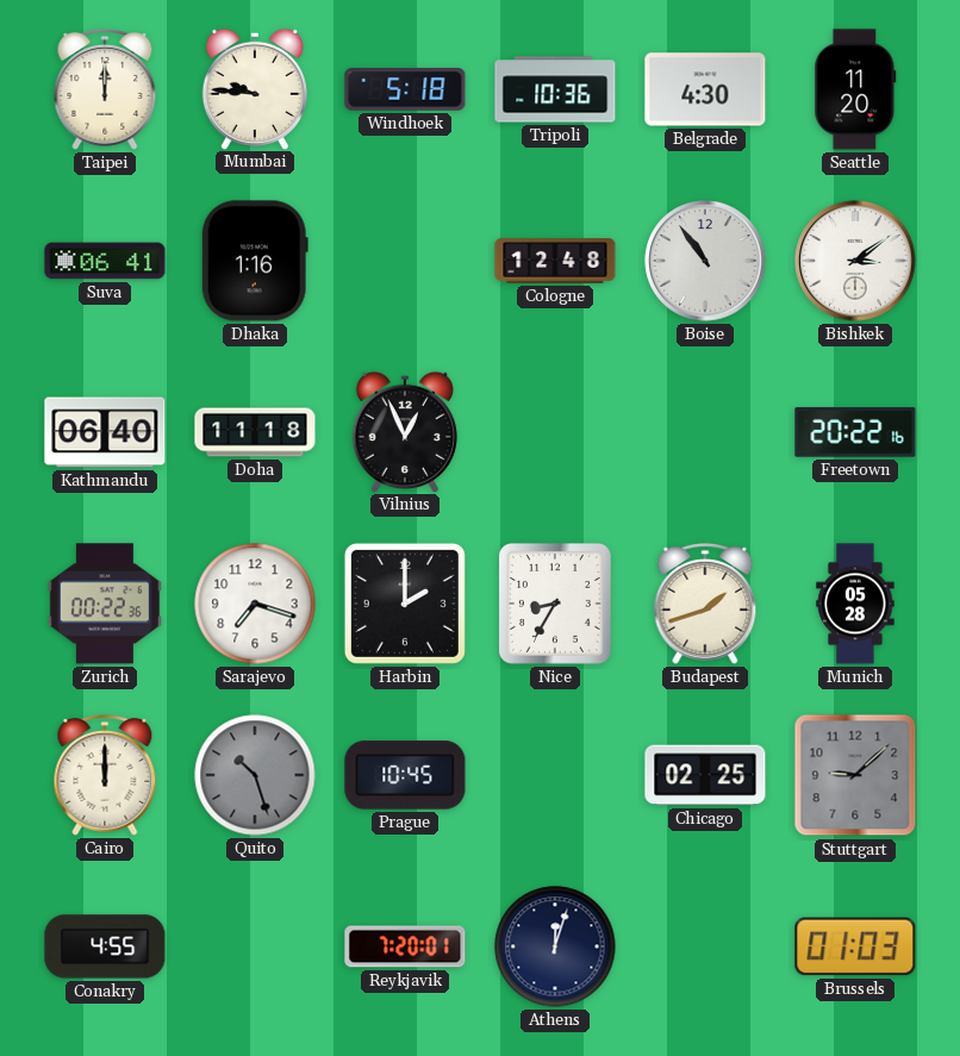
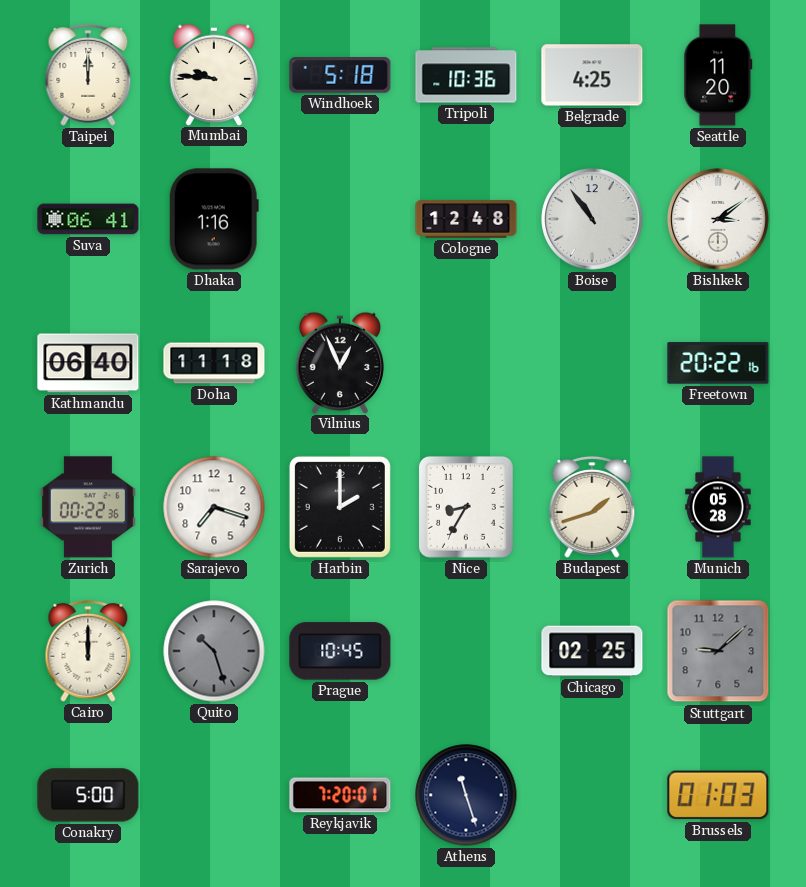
Belgrade: 4:30 -> 4:25
Conakry: 4:55 -> 5:00
Athens: 12:03 -> 11:27
